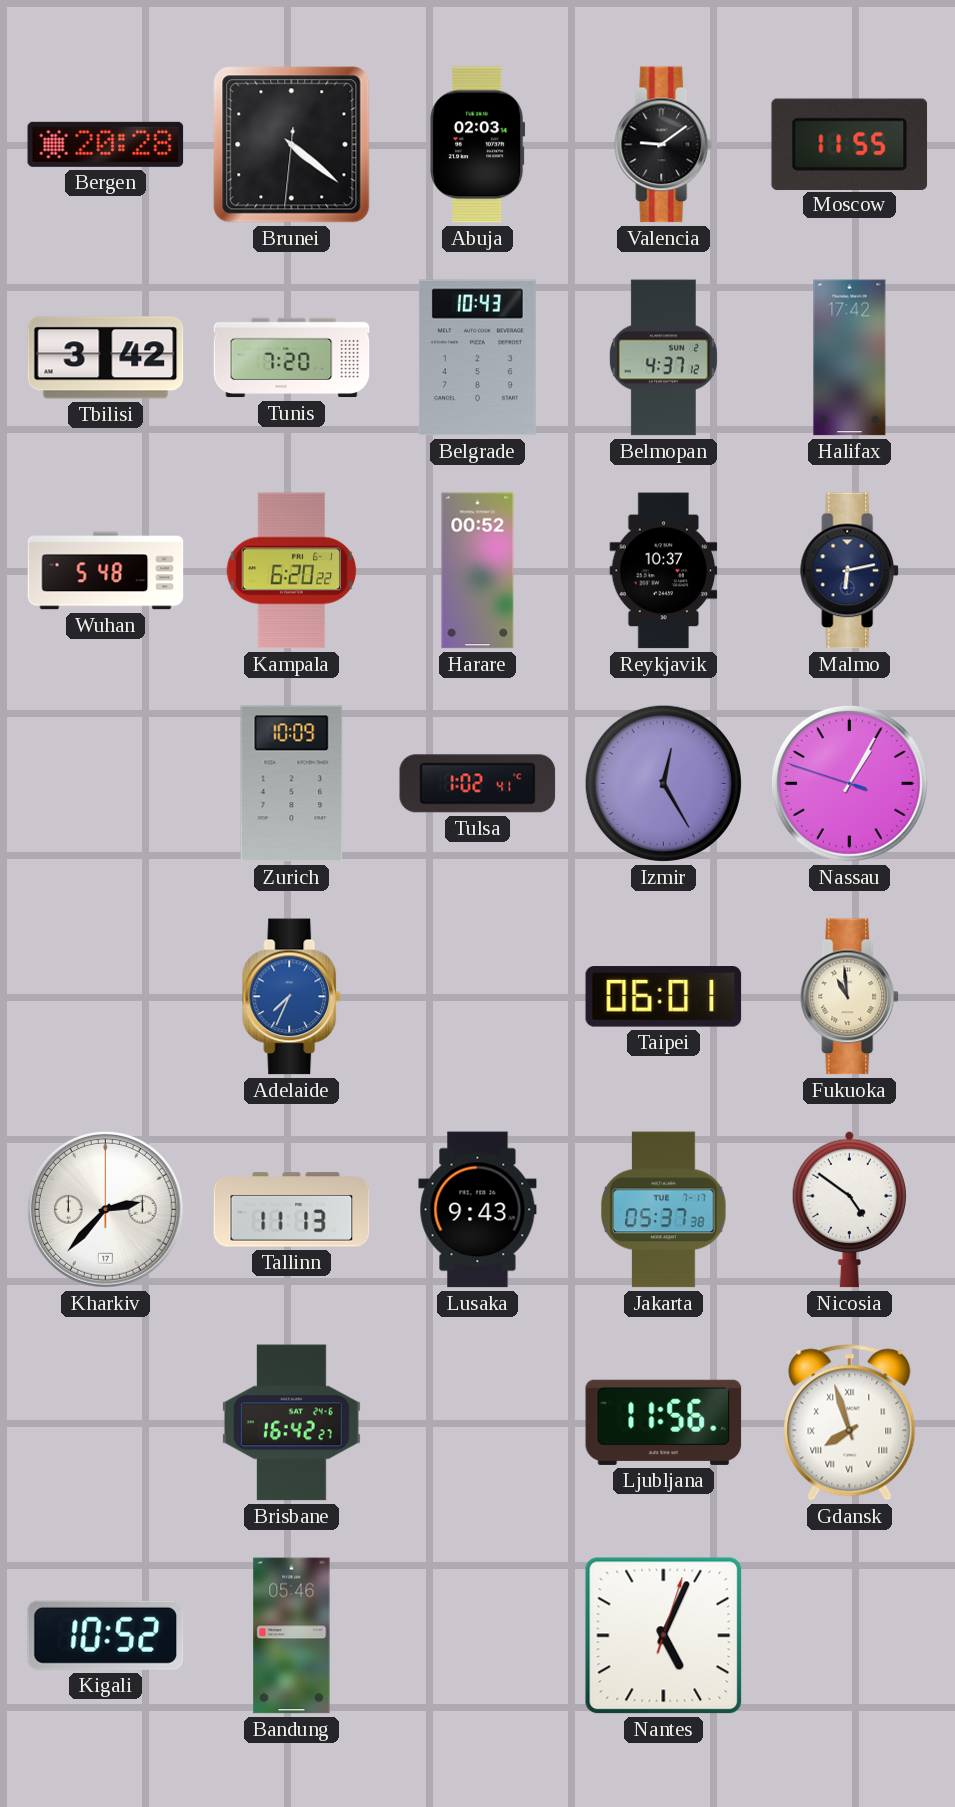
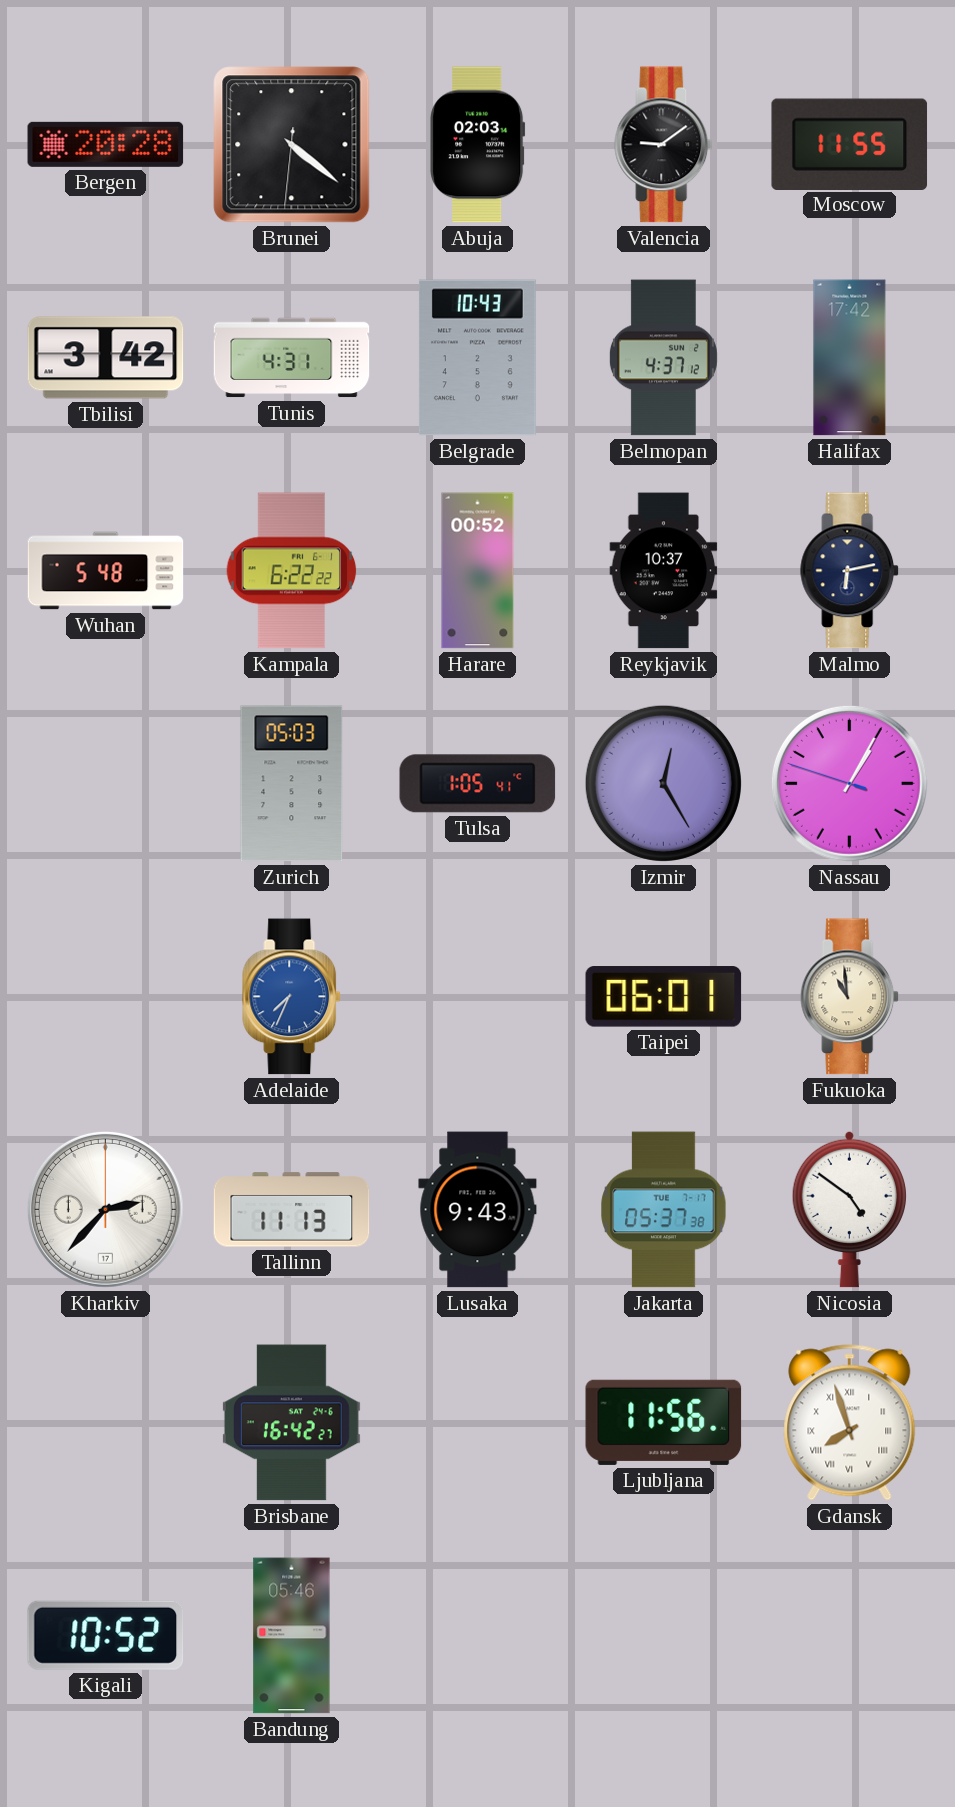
Tunis: 7:20 -> 4:31
Kampala: 6:20 -> 6:22
Zurich: 10:09 -> 05:03
Tulsa: 1:02 -> 1:05
Nantes: 5:04 -> none
